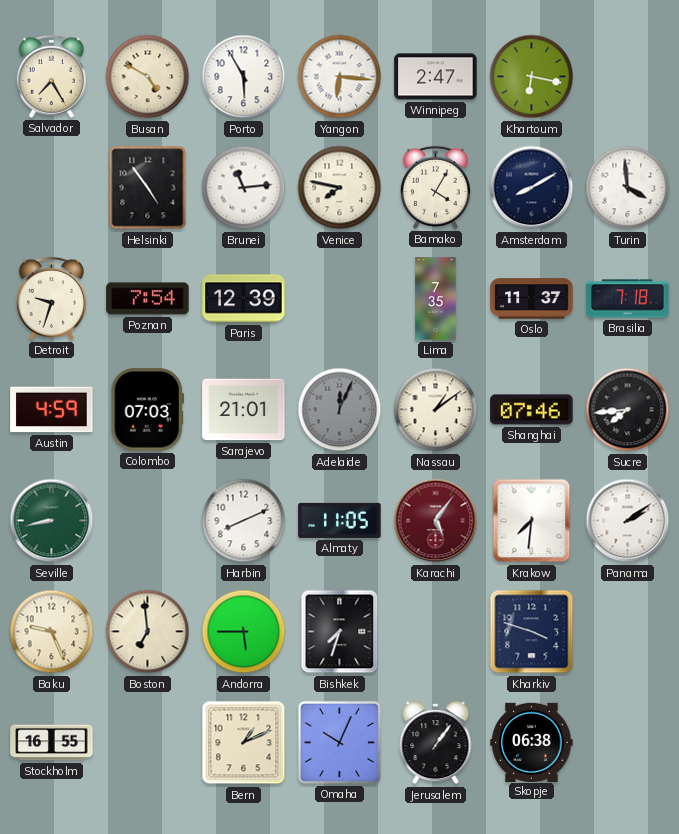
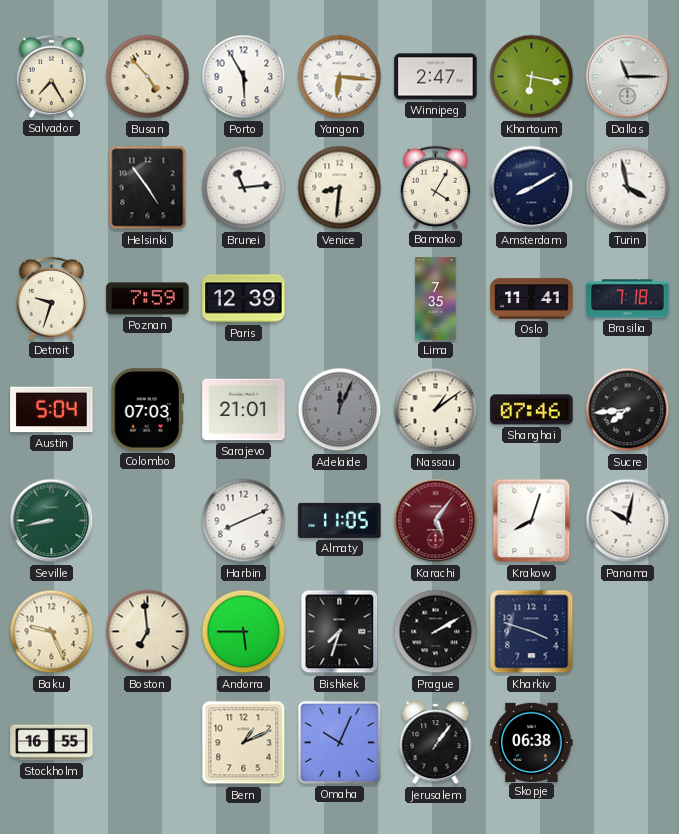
Busan: 4:50 -> 4:53
Dallas: none -> 11:15
Venice: 7:47 -> 8:31
Turin: 3:59 -> 3:58
Poznan: 7:54 -> 7:59
Oslo: 11:37 -> 11:41
Austin: 4:59 -> 5:04
Krakow: 7:31 -> 8:03
Panama: 2:09 -> 10:02
Prague: none -> 2:10
